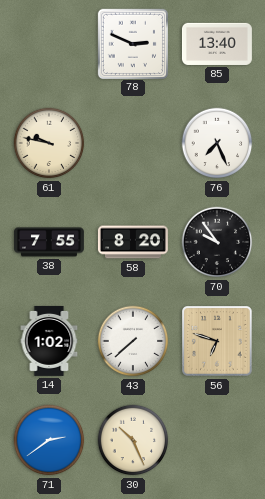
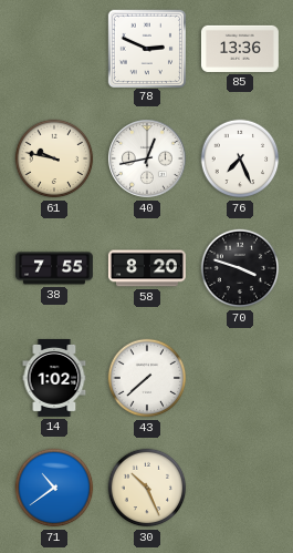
85: 13:40 -> 13:36
40: none -> 12:43
70: 9:54 -> 3:48
56: 6:48 -> none
71: 2:39 -> 10:39
